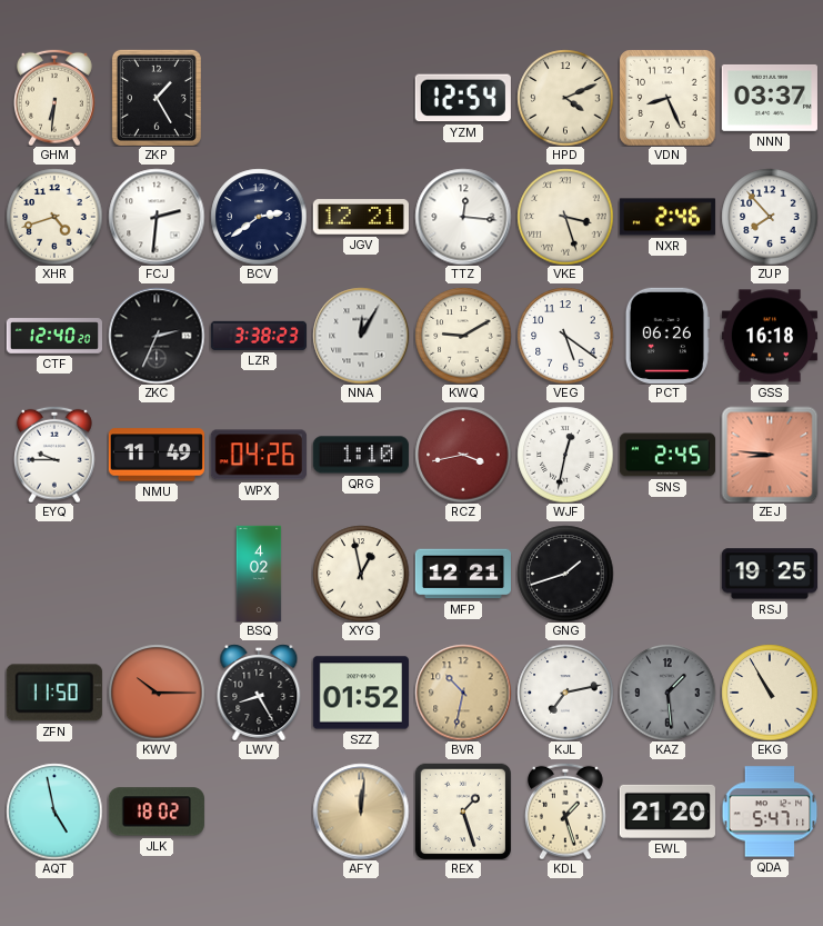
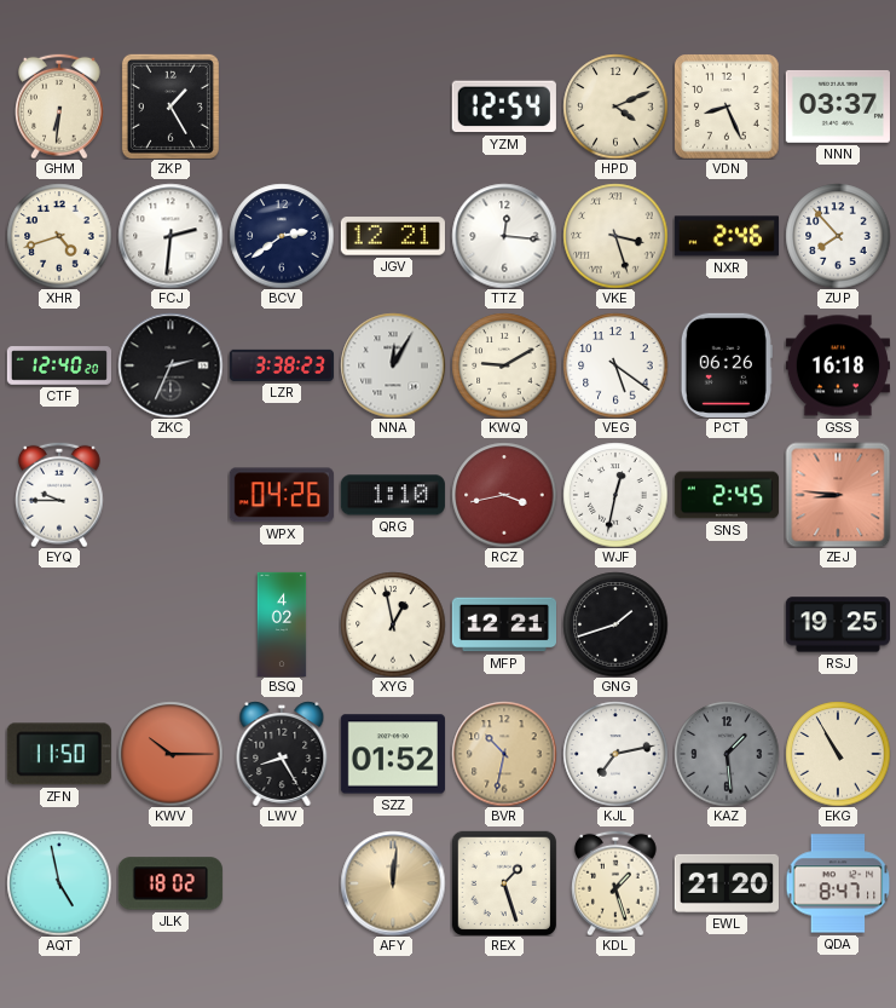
NMU: 11:49 -> none
QDA: 5:47 -> 8:47
